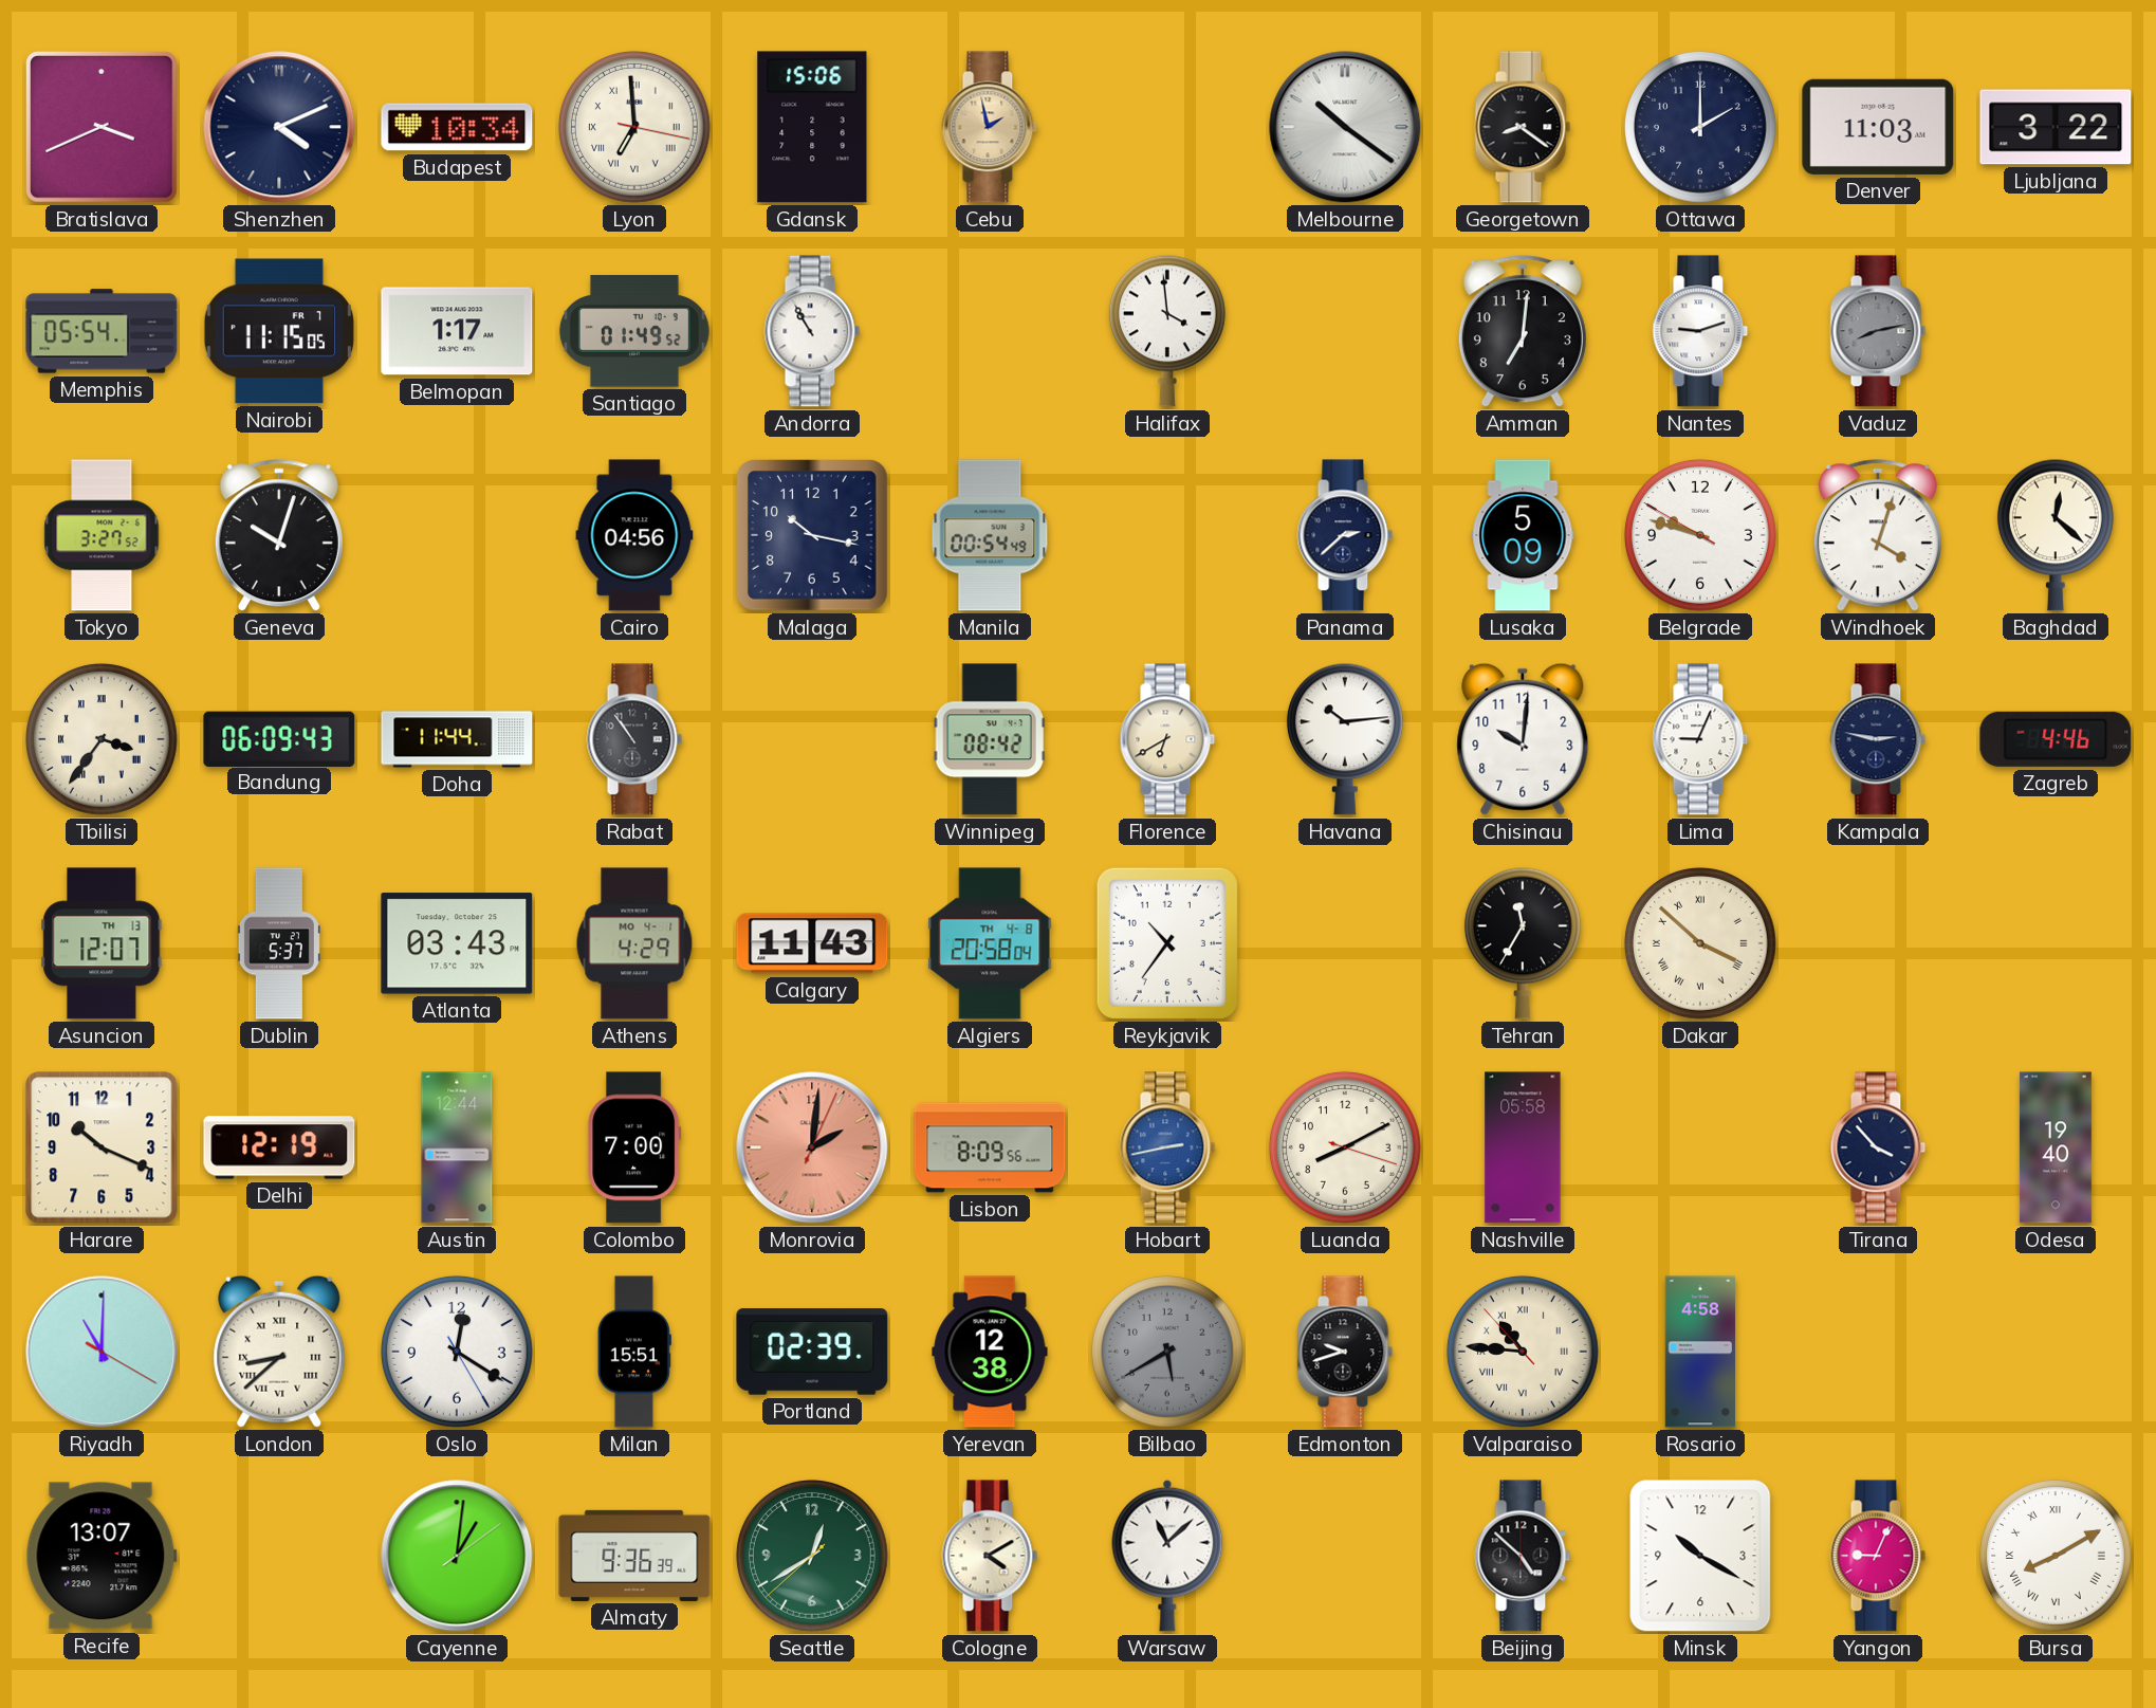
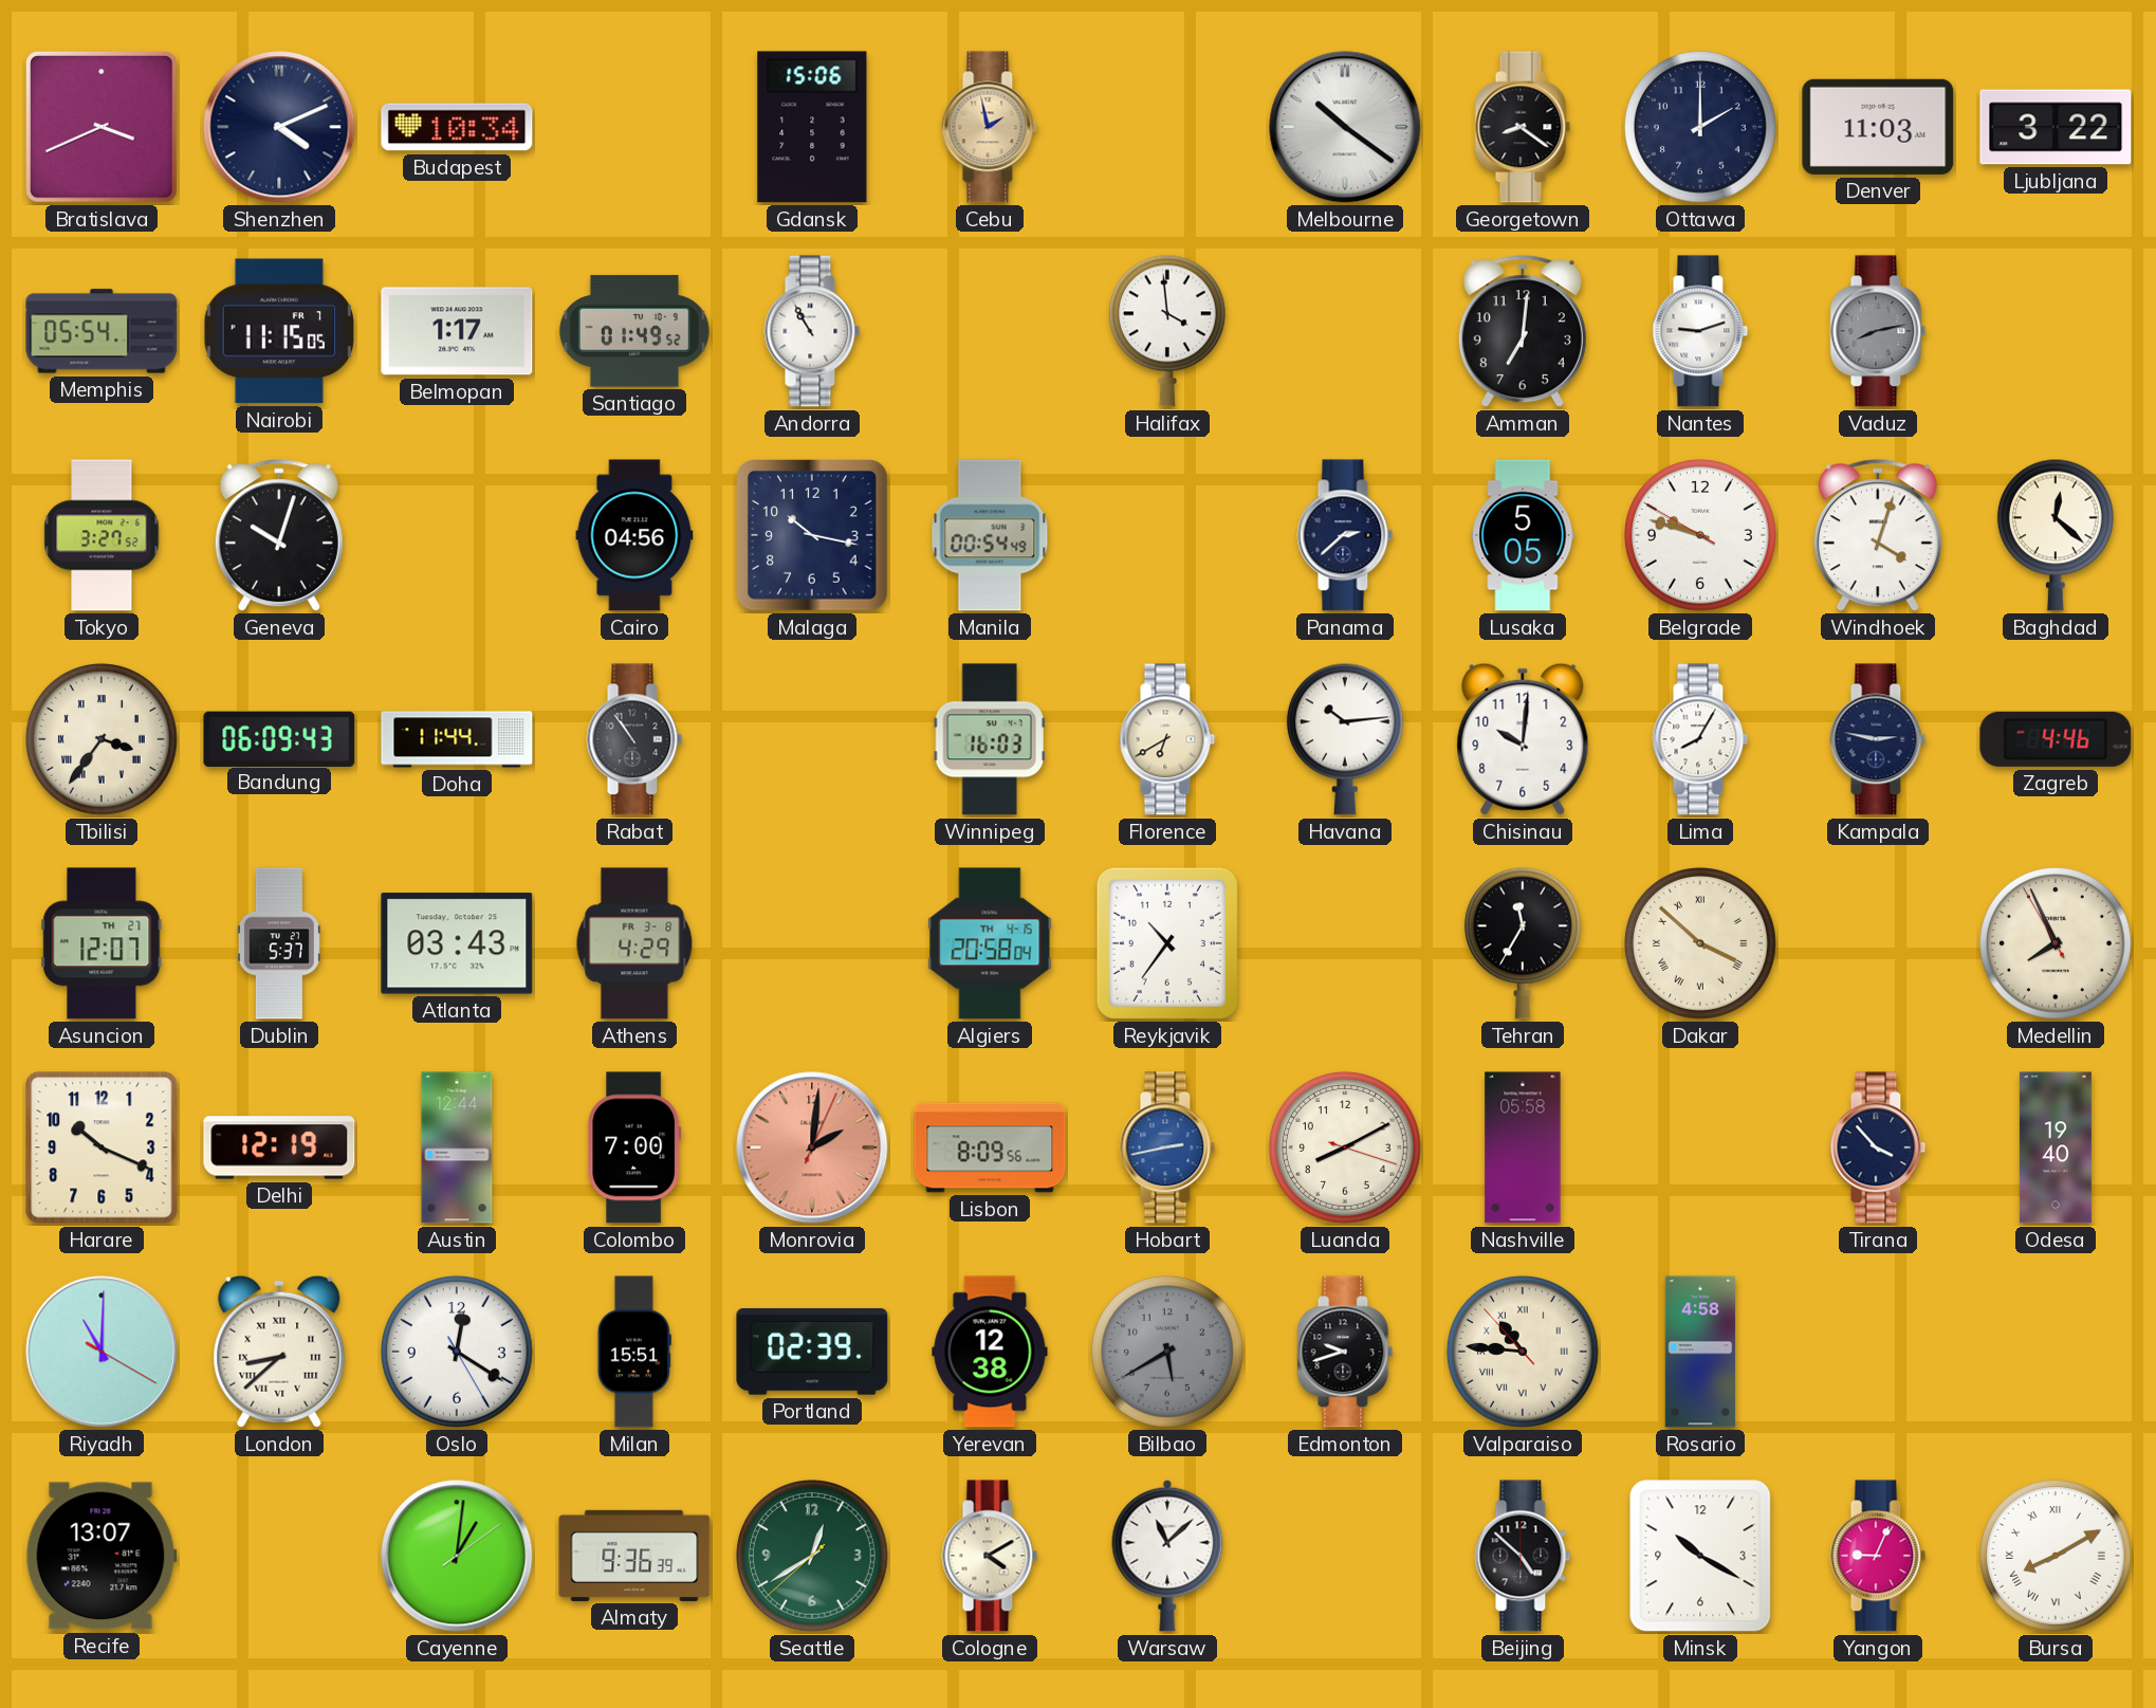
Lyon: 6:59 -> none
Lusaka: 5:09 -> 5:05
Winnipeg: 08:42 -> 16:03
Lima: 9:04 -> 8:05
Asuncion date: TH 13 -> TH 27
Athens date: MO 4-1 -> FR 3-8
Calgary: 11:43 -> none
Algiers date: TH 4-8 -> TH 4-15
Medellin: none -> 7:55
